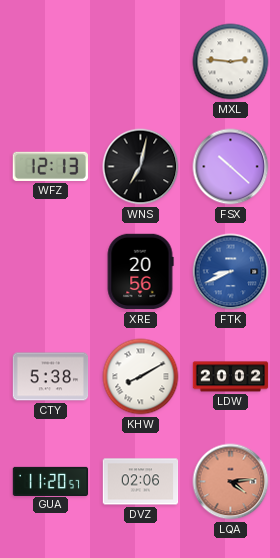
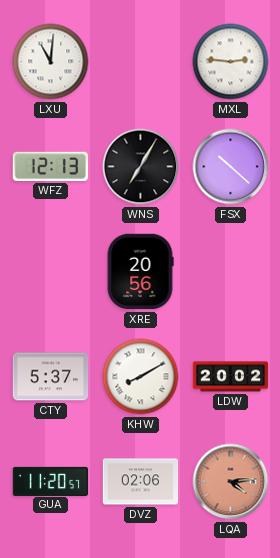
LXU: none -> 11:01
WNS: 7:02 -> 7:05
FTK: 8:41 -> none
CTY: 5:38 -> 5:37
